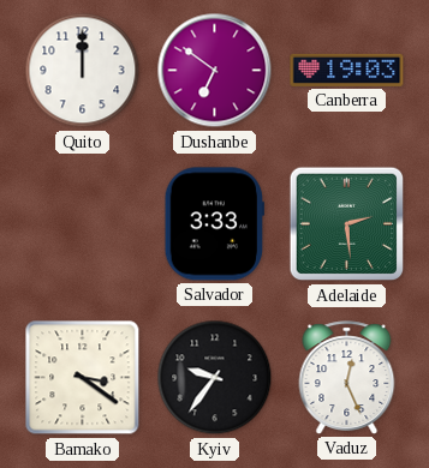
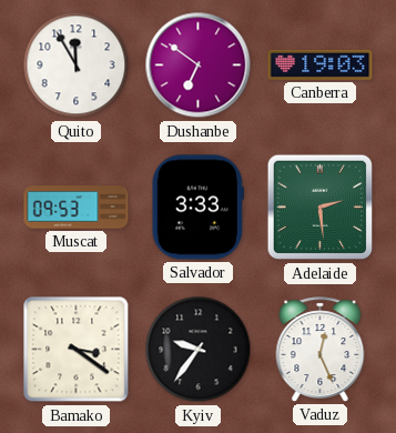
Quito: 12:00 -> 11:55
Muscat: none -> 09:53
